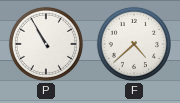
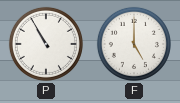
F: 4:38 -> 5:00
